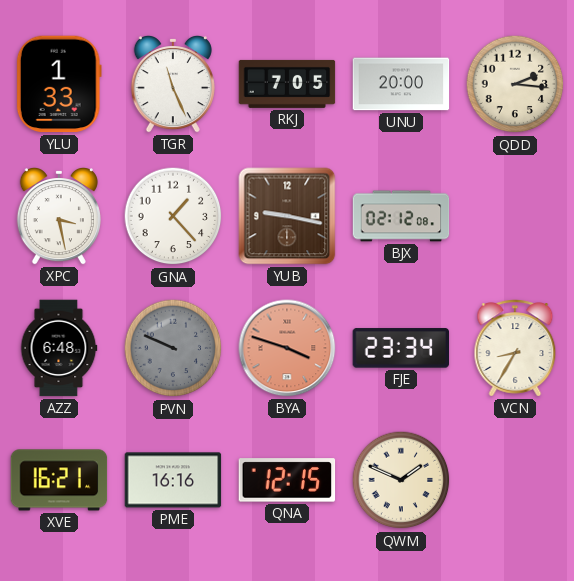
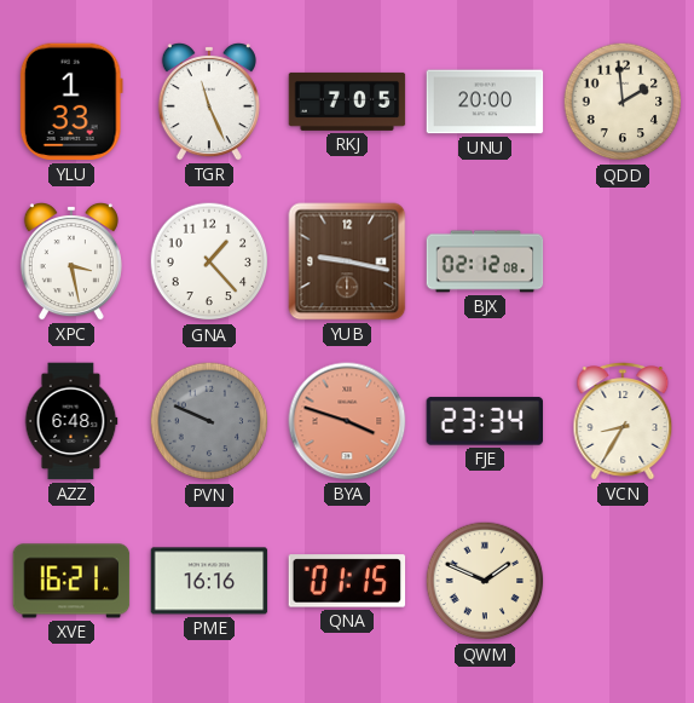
QDD: 2:16 -> 1:59
QNA: 12:15 -> 01:15
